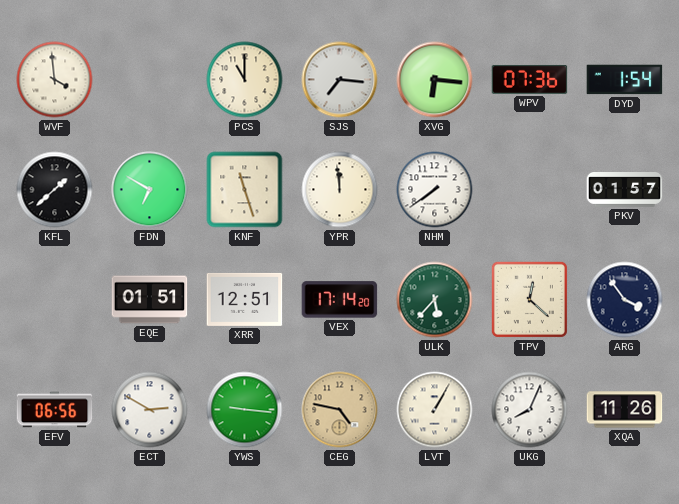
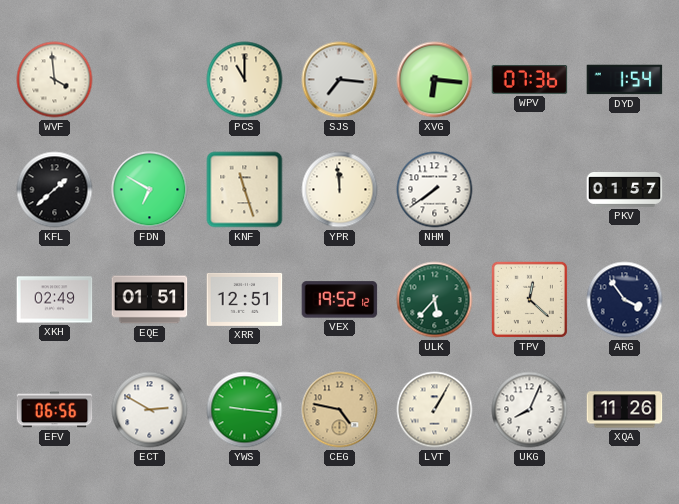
XKH: none -> 02:49
VEX: 17:14 -> 19:52
